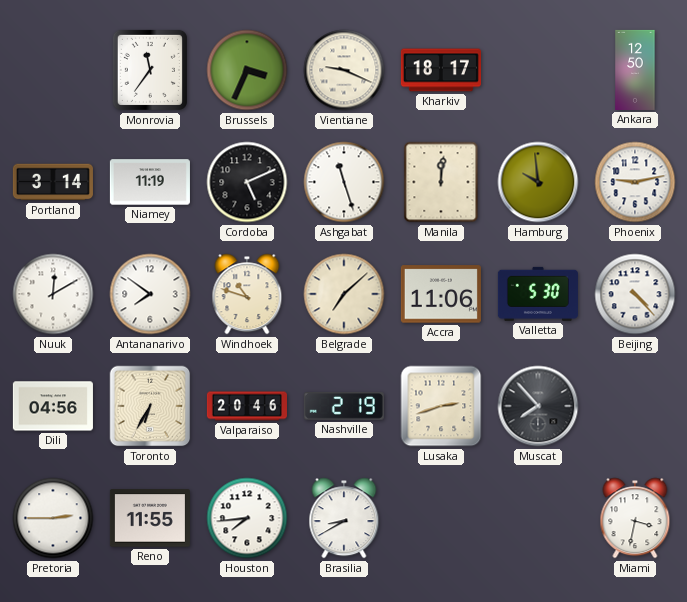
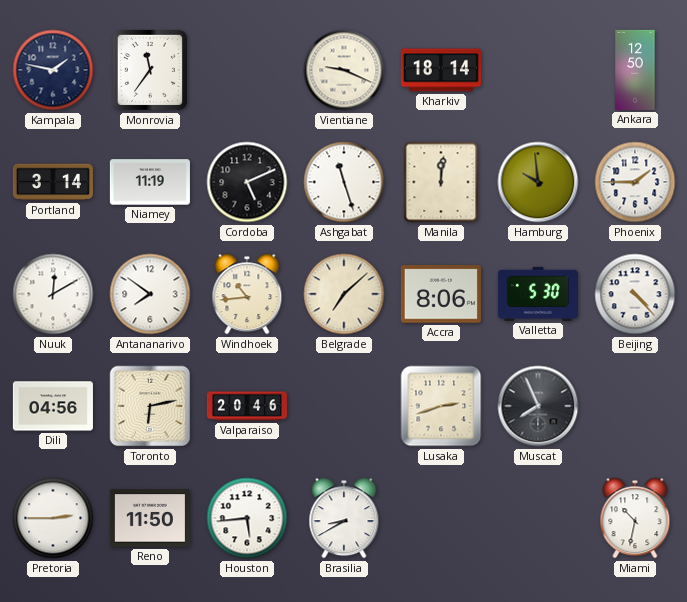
Kampala: none -> 1:47
Brussels: 3:34 -> none
Kharkiv: 18:17 -> 18:14
Phoenix: 9:13 -> 1:45
Windhoek: 10:48 -> 10:44
Accra: 11:06 -> 8:06
Toronto: 6:35 -> 6:13
Nashville: 2:19 -> none
Muscat: 7:53 -> 7:56
Reno: 11:55 -> 11:50
Houston: 7:44 -> 5:44
Miami: 3:32 -> 10:32
